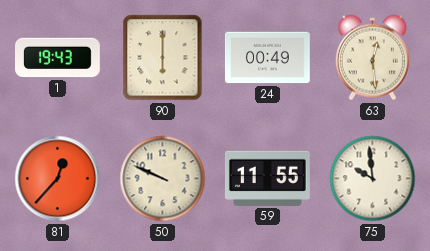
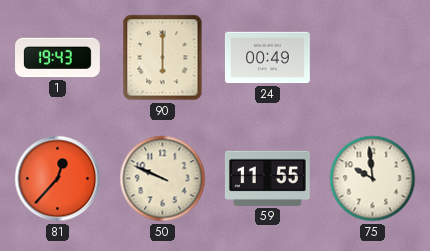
63: 12:29 -> none
